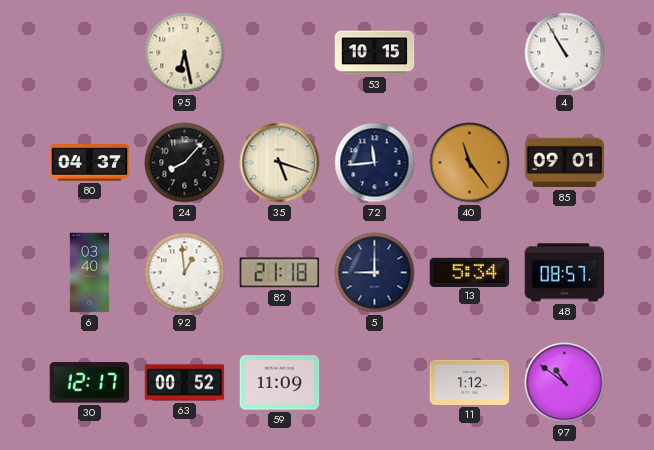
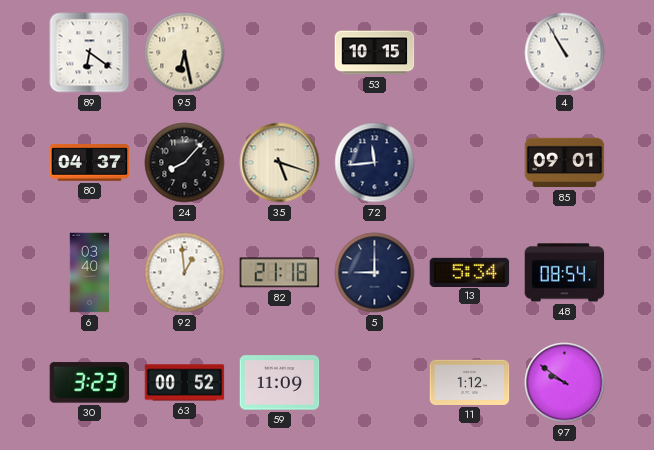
89: none -> 6:21
40: 11:24 -> none
48: 08:57 -> 08:54
30: 12:17 -> 3:23
97: 10:51 -> 9:51
